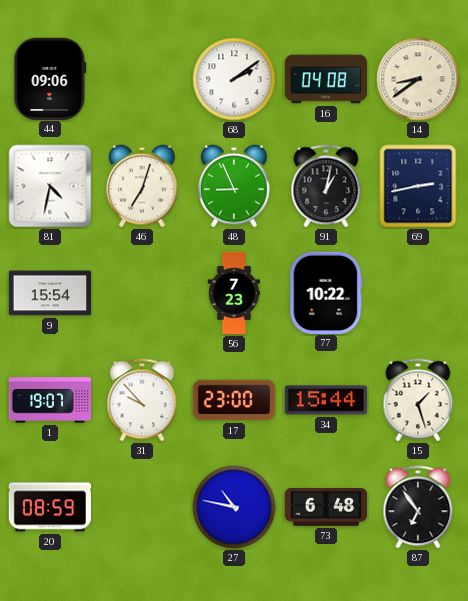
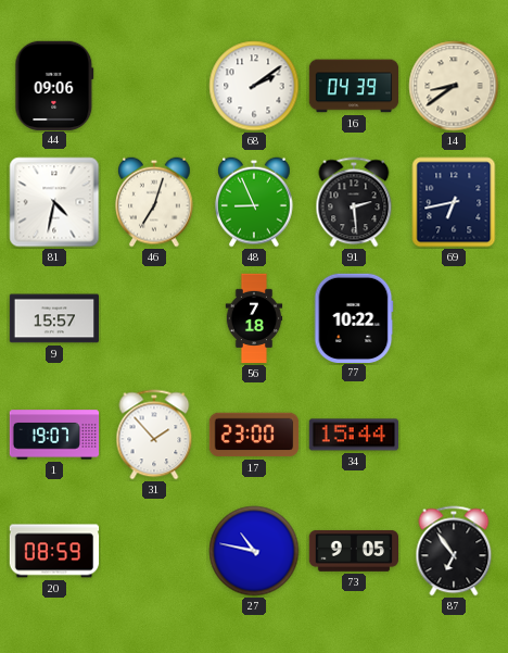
16: 04:08 -> 04:39
91: 1:02 -> 2:29
69: 2:43 -> 6:43
9: 15:54 -> 15:57
56: 7:23 -> 7:18
31: 9:53 -> 1:53
15: 1:27 -> none
73: 6:48 -> 9:05
